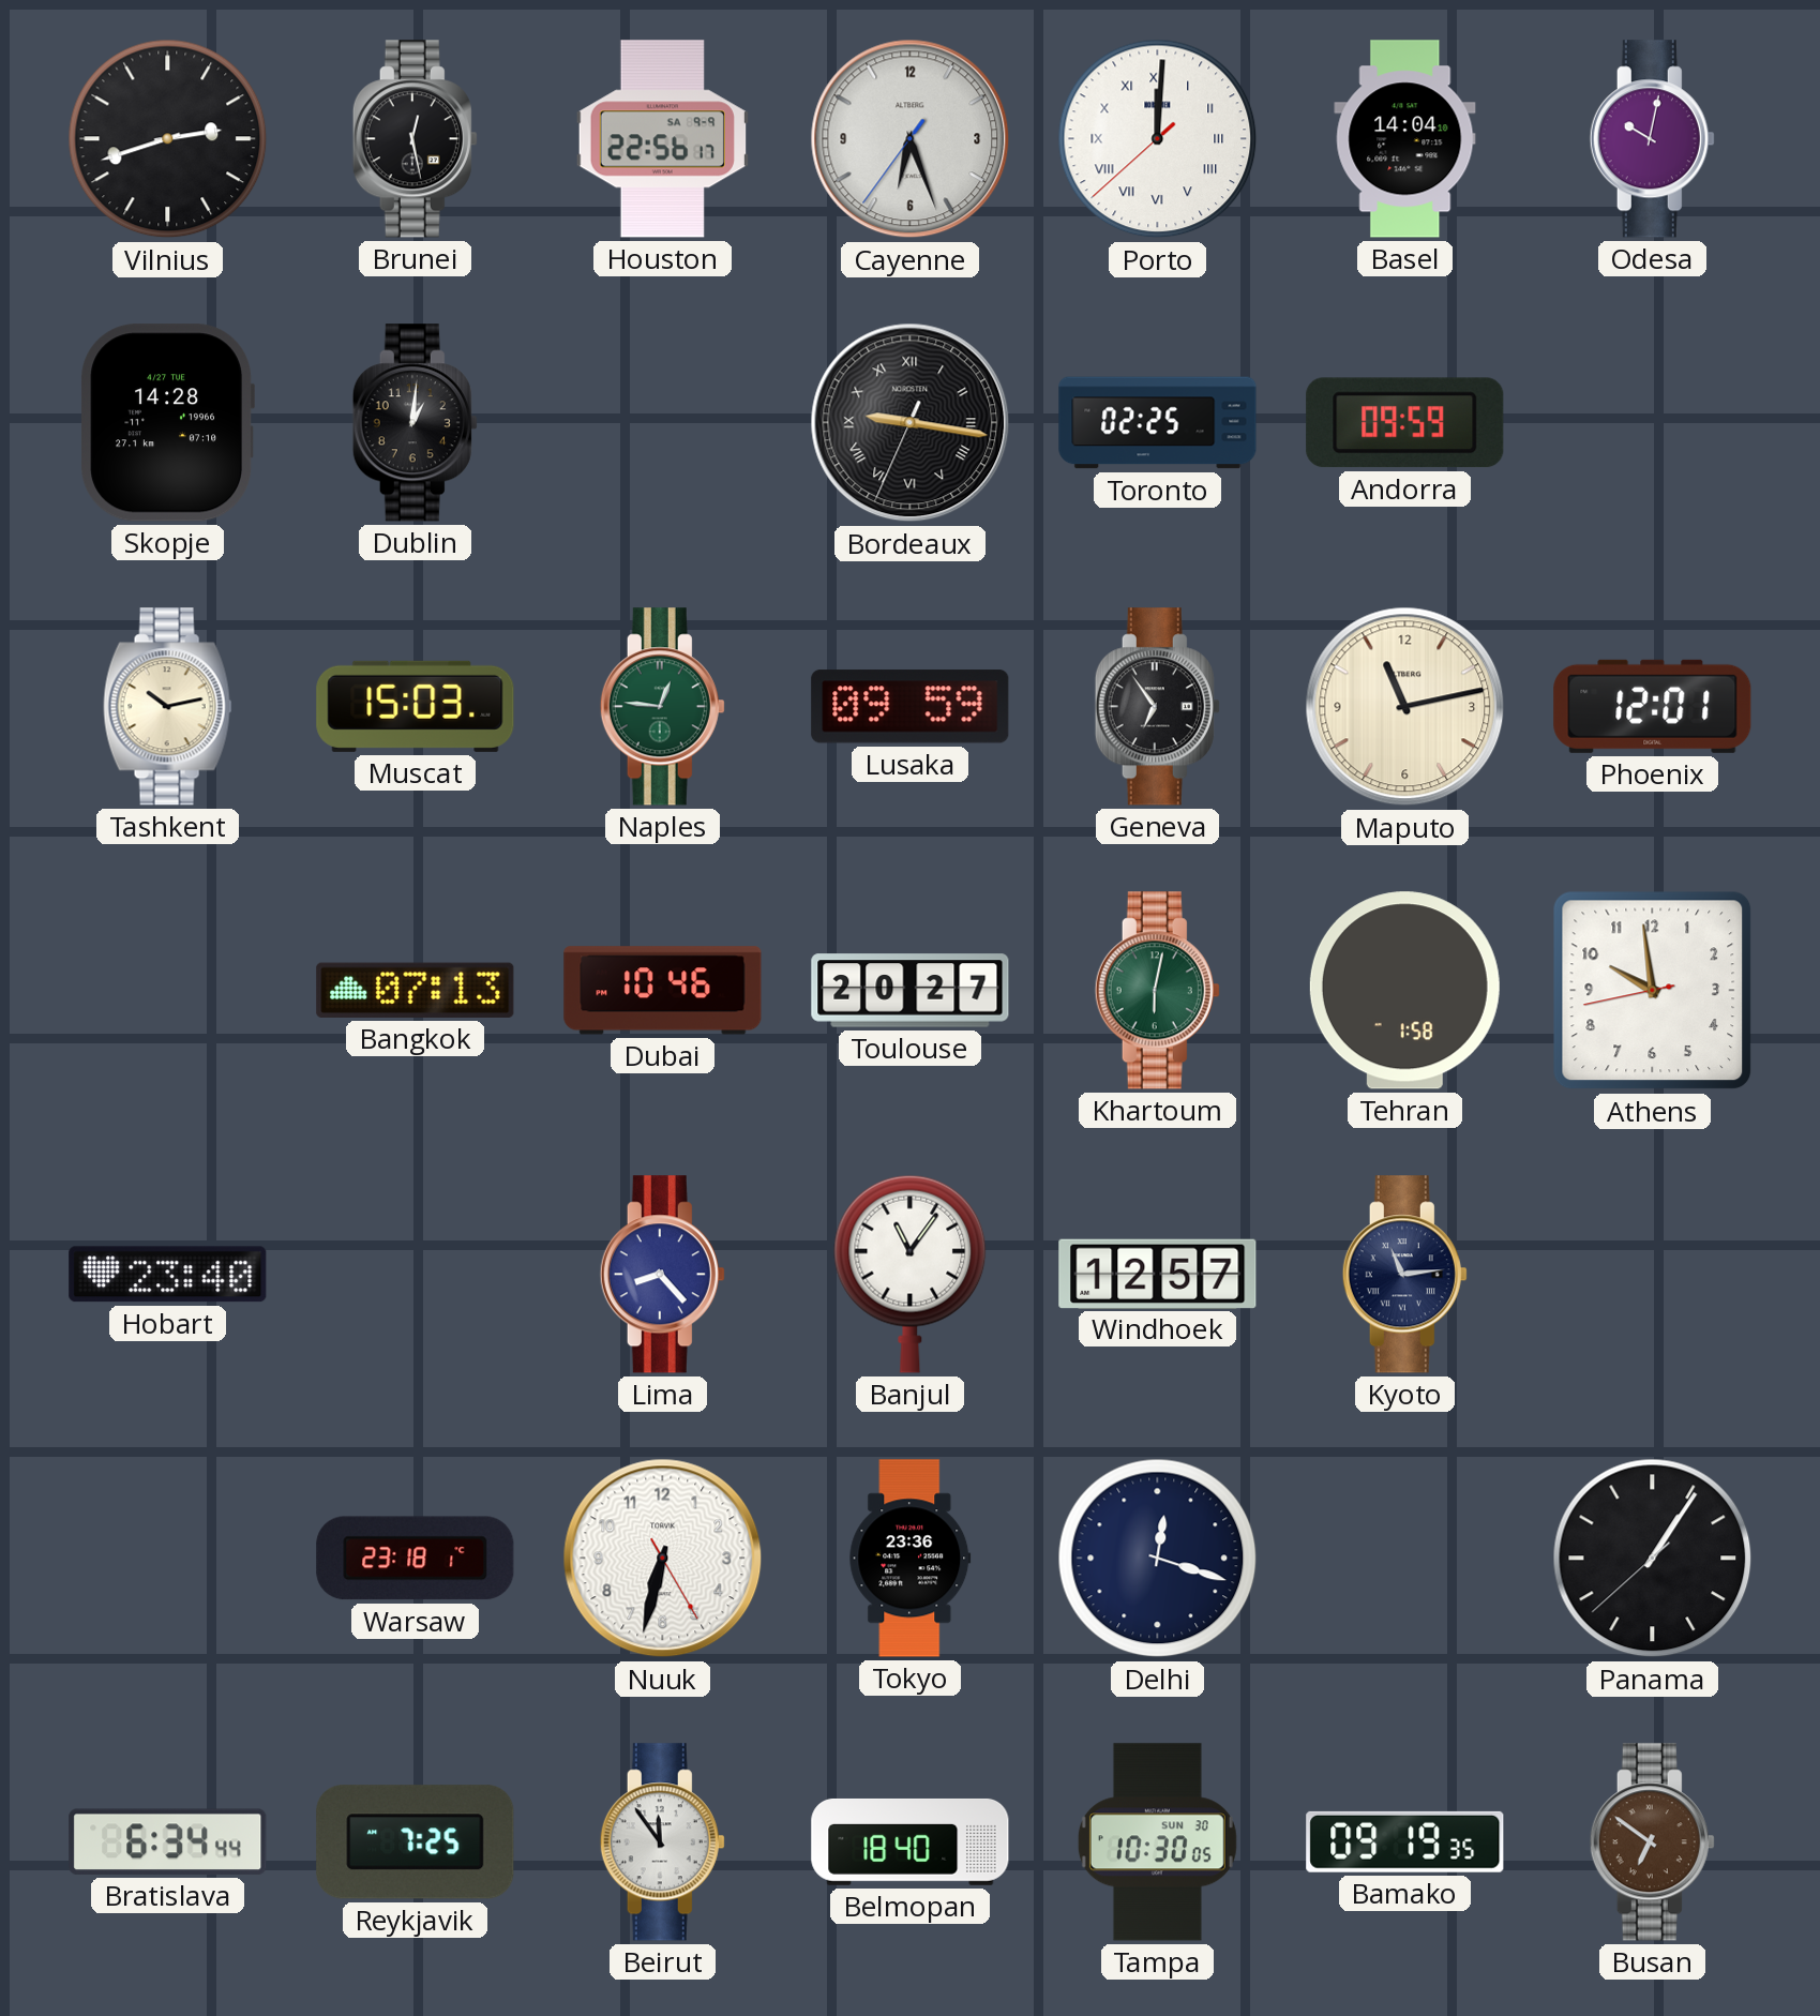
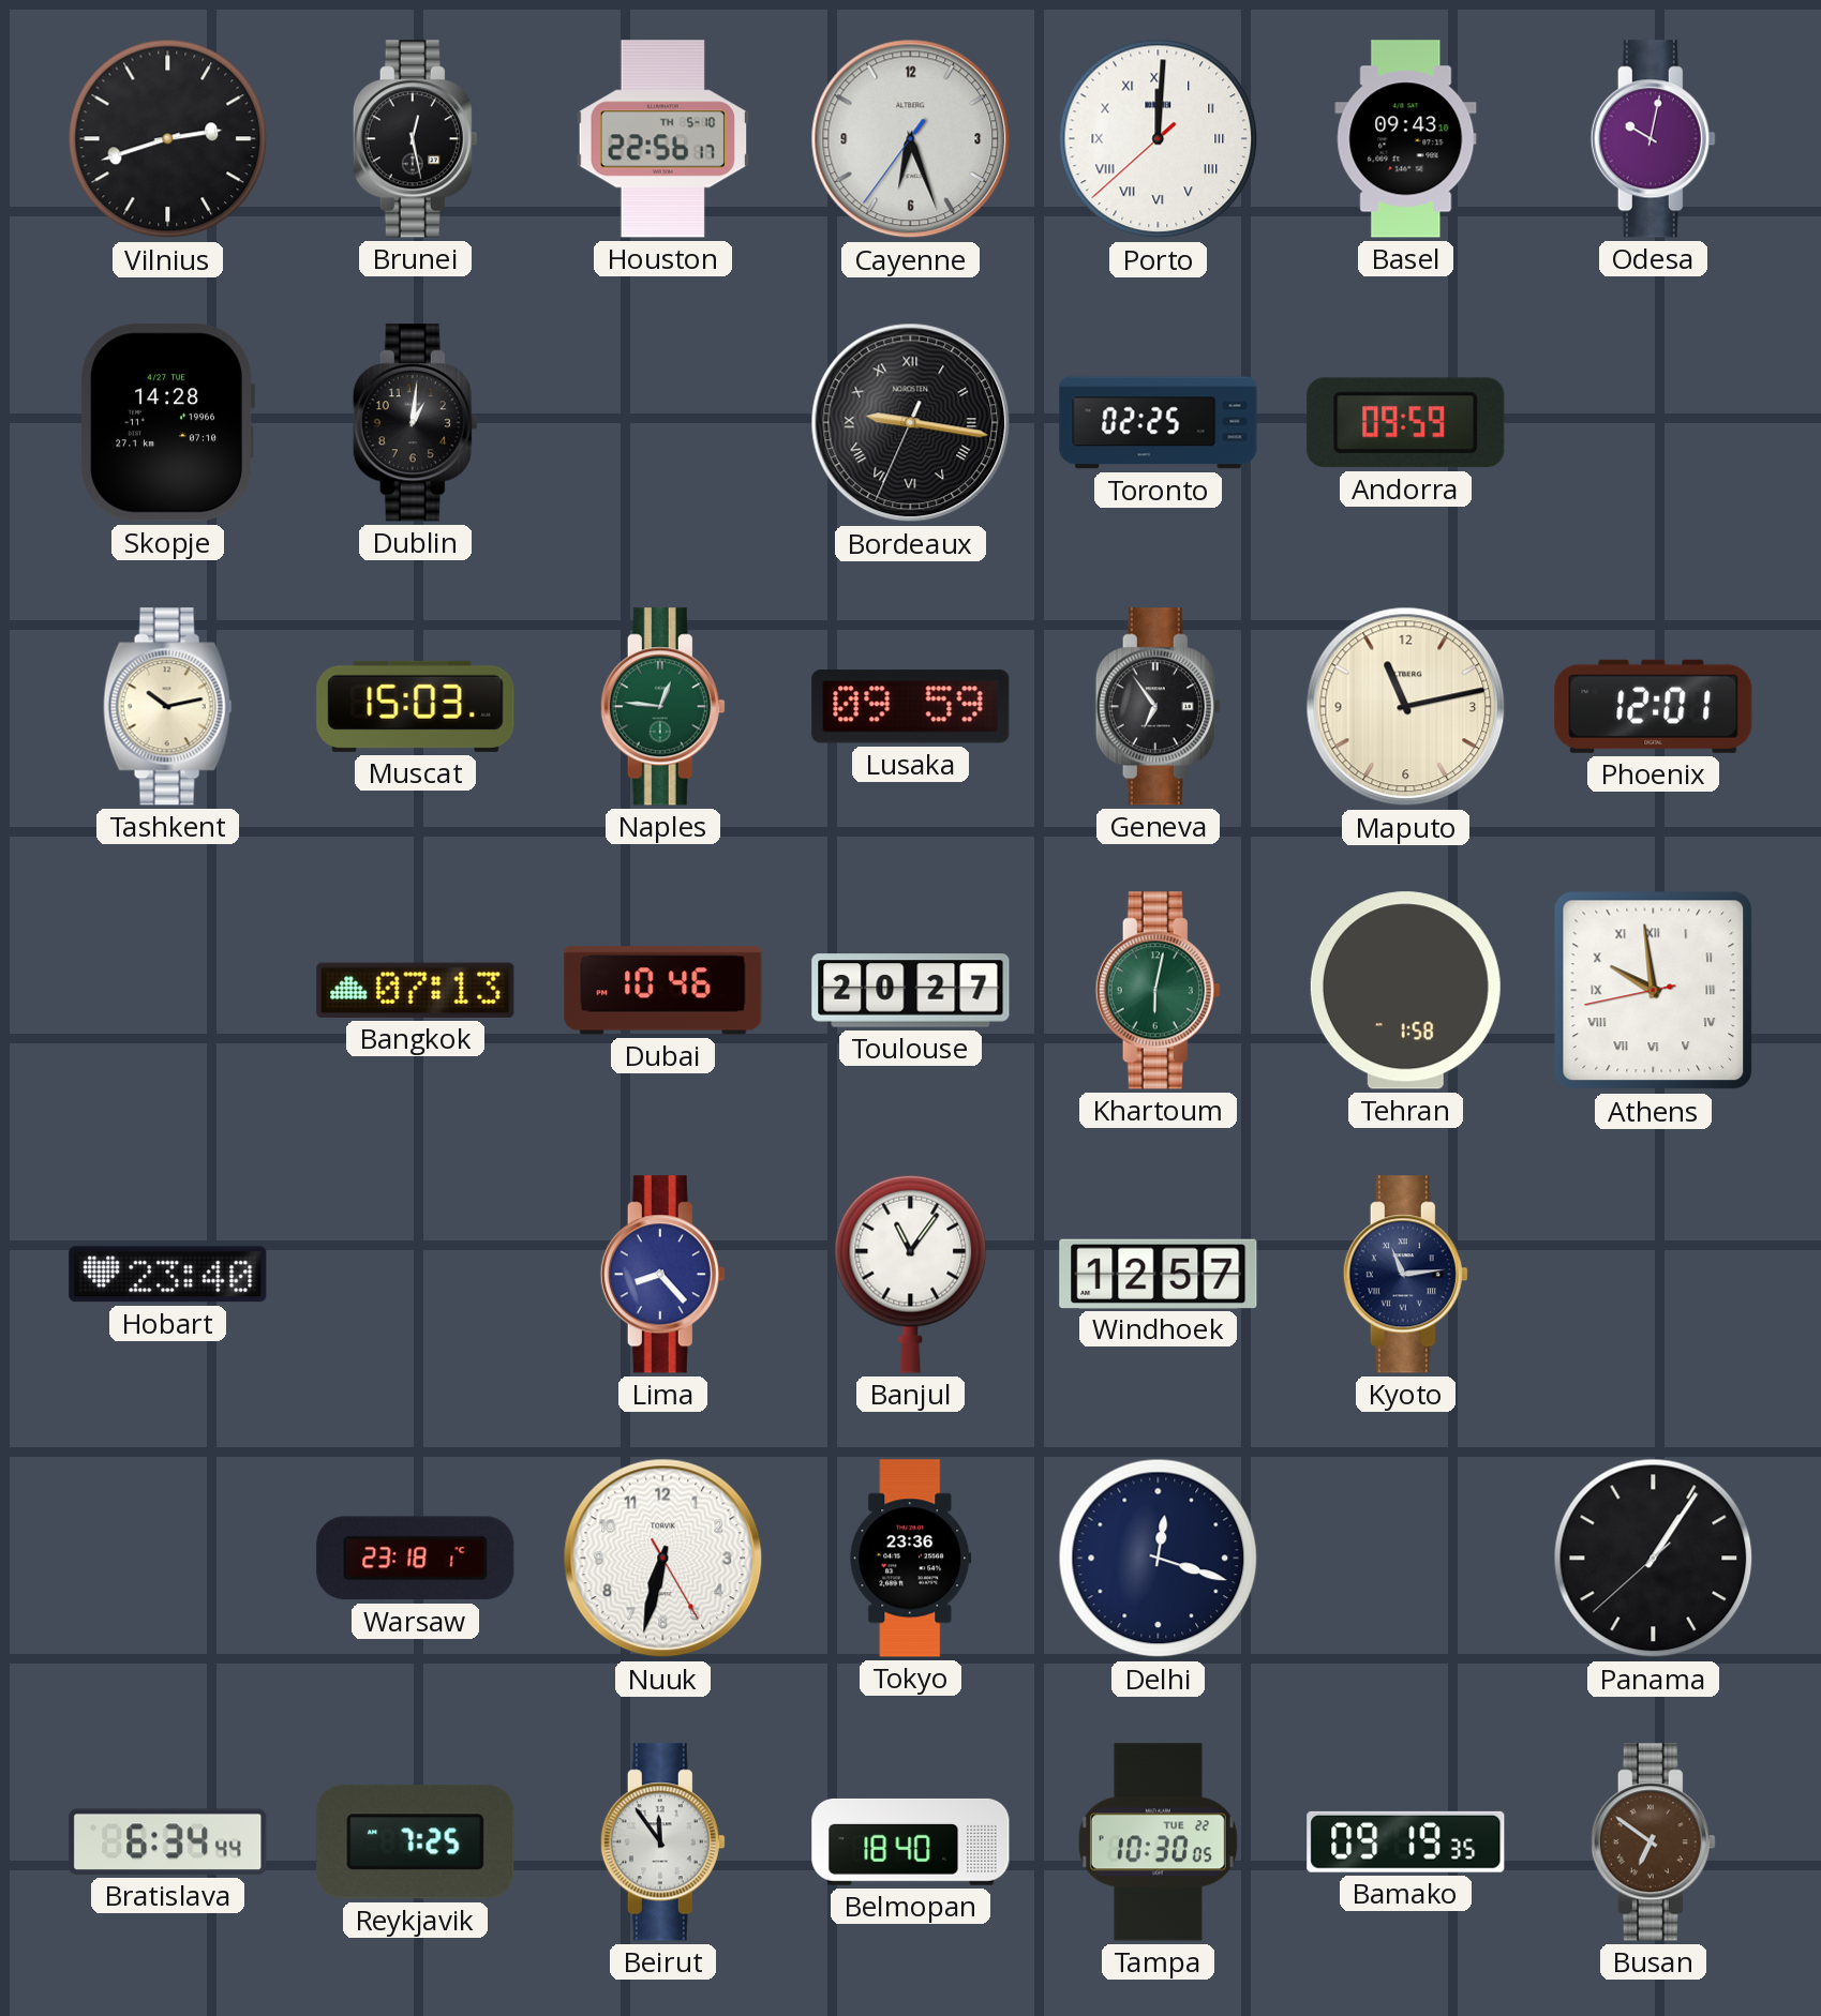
Houston date: SA 9-9 -> TH 5-10
Basel: 14:04 -> 09:43
Athens numerals: Arabic -> Roman
Tampa date: SUN 30 -> TUE 22
